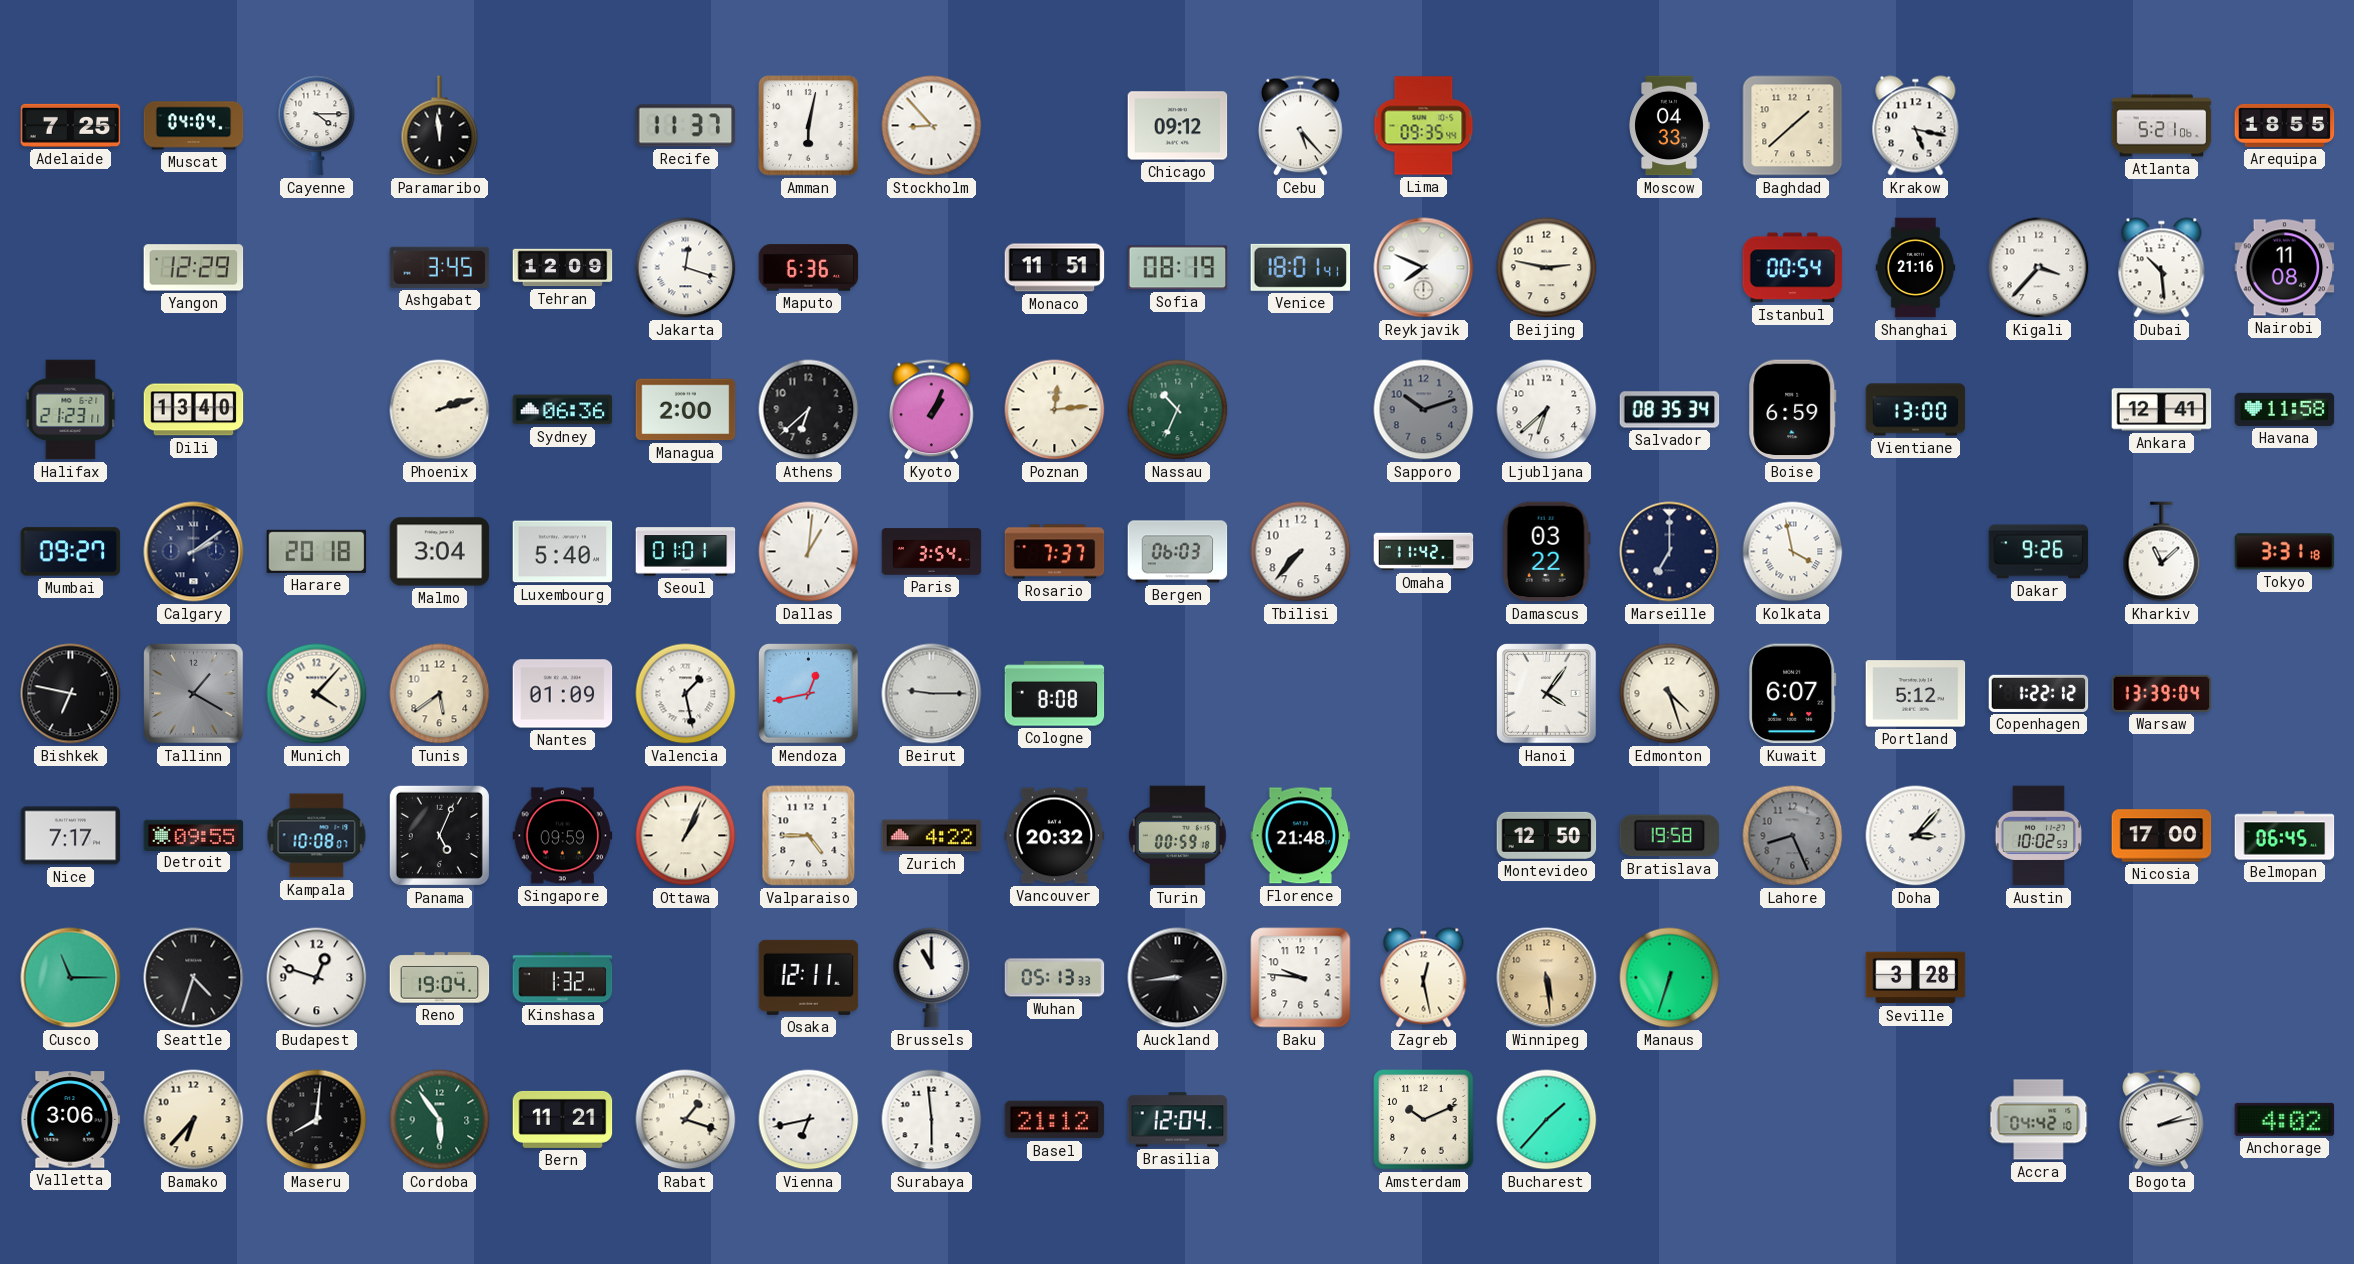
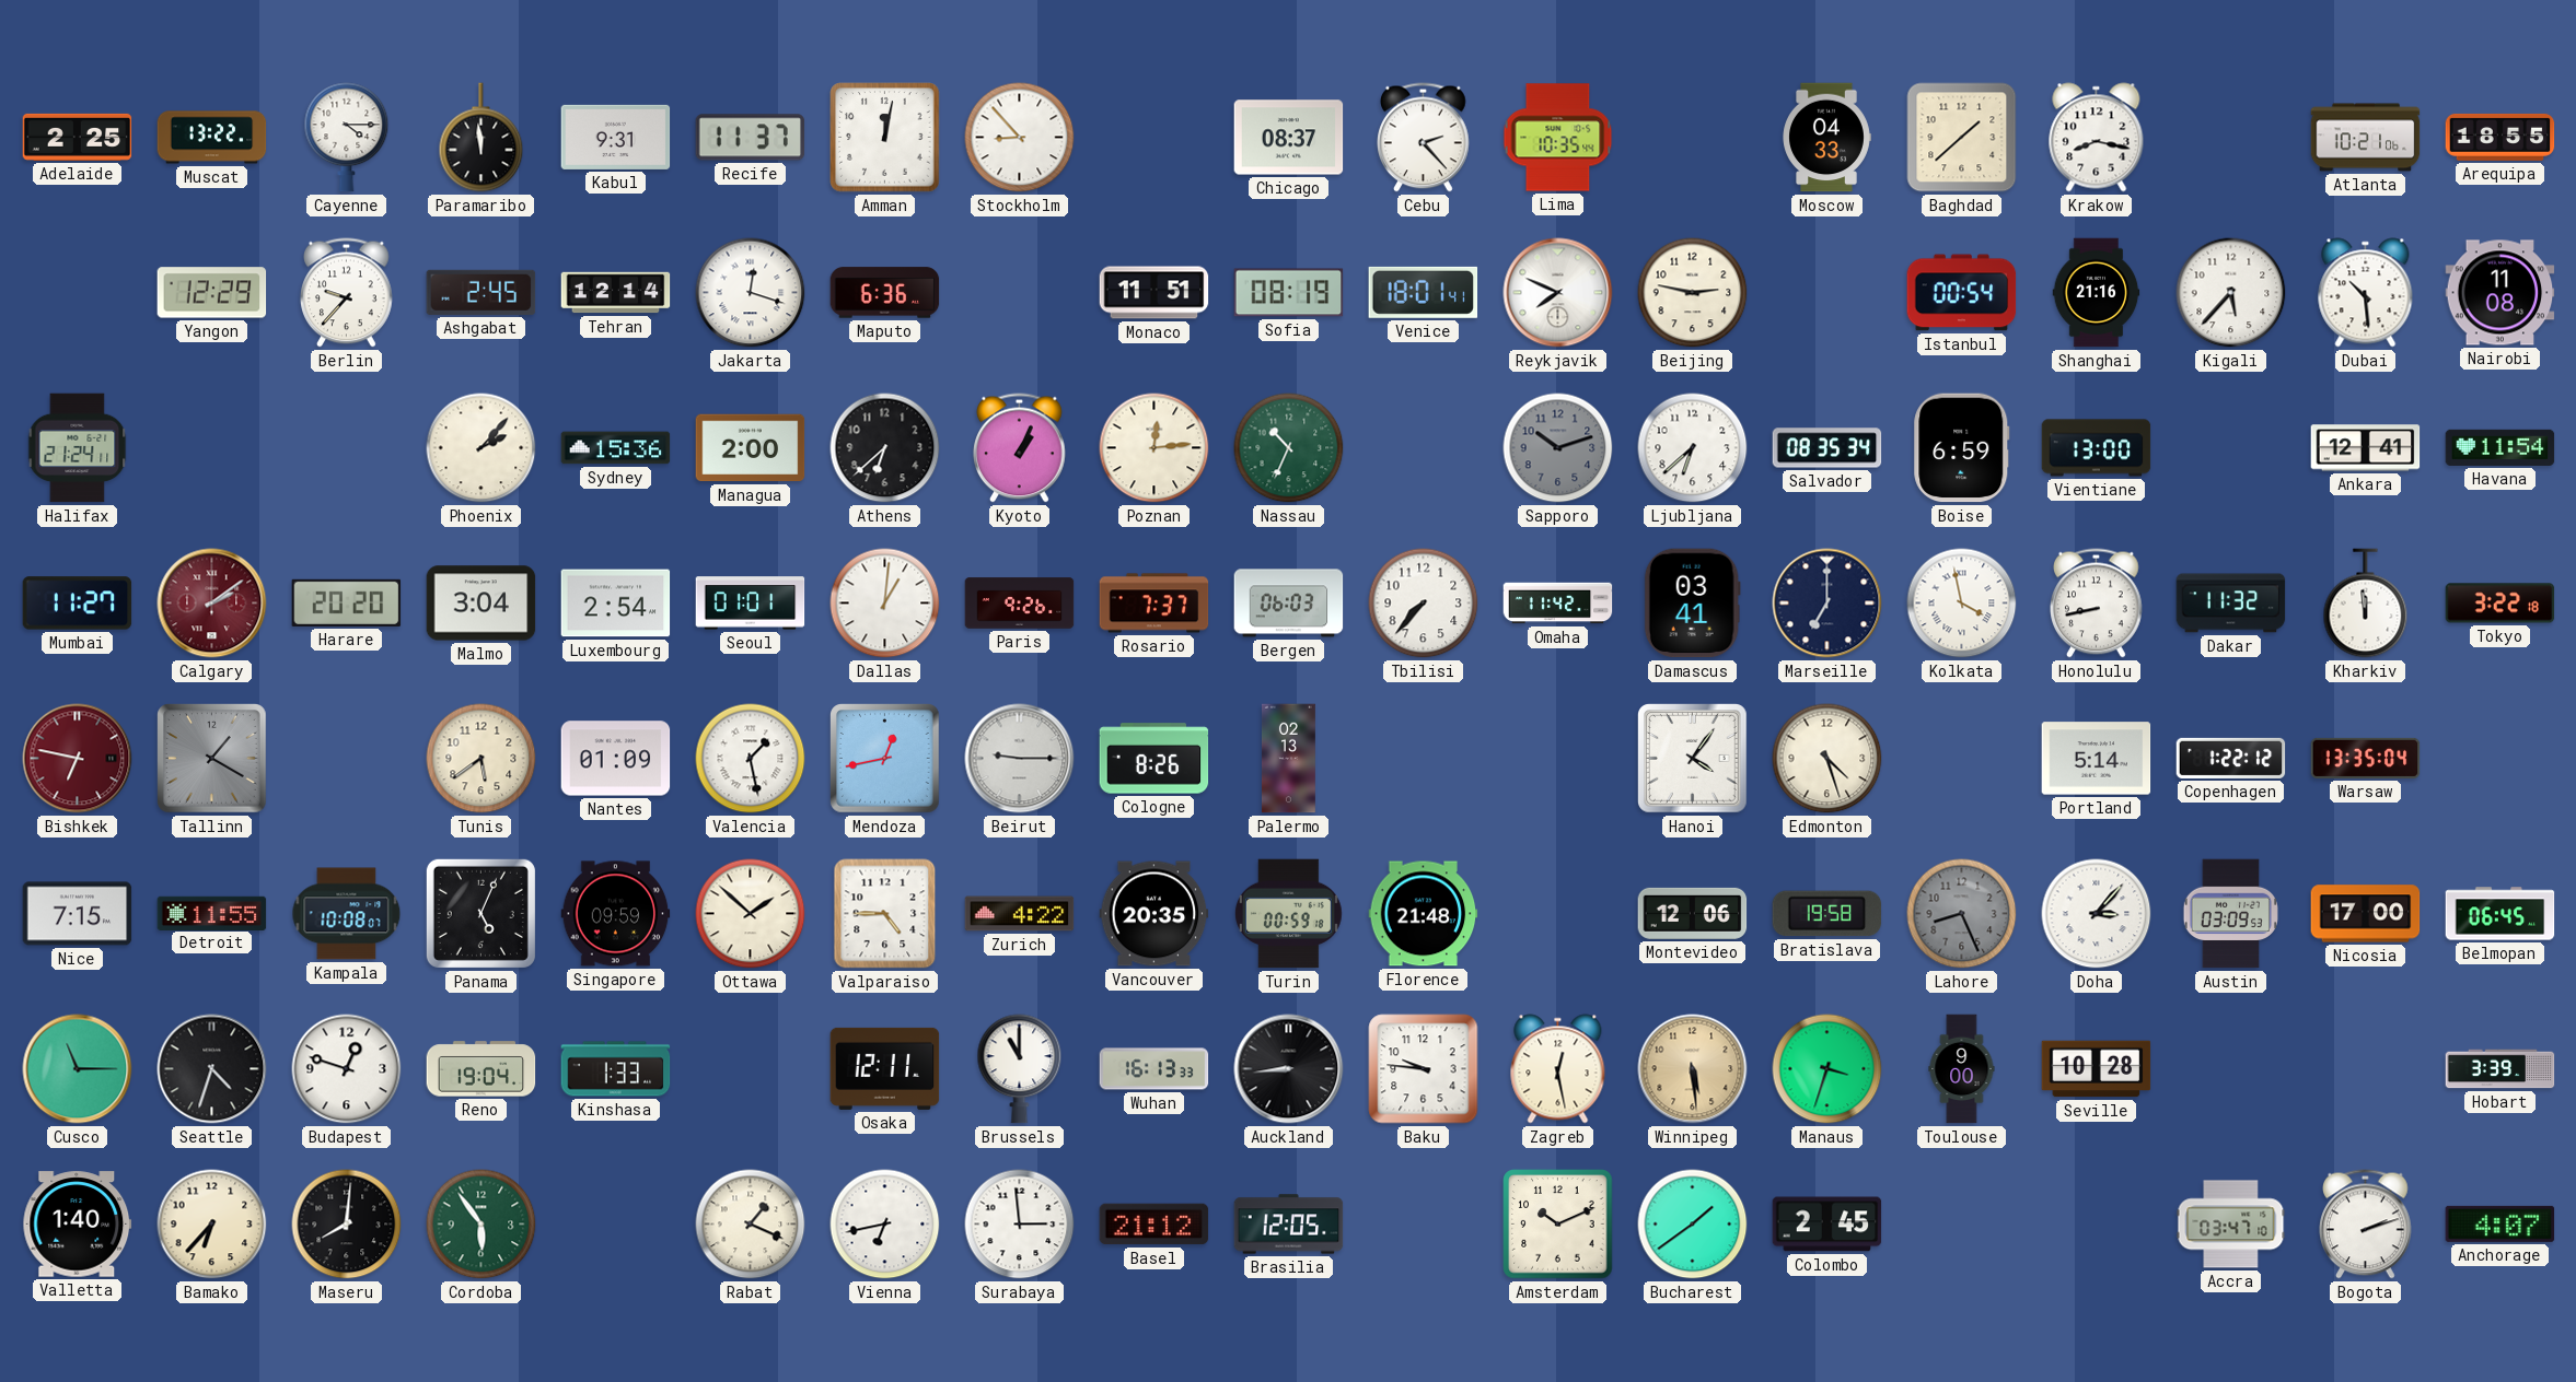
Adelaide: 7:25 -> 2:25
Muscat: 04:04 -> 13:22
Kabul: none -> 9:31
Amman: 6:02 -> 12:02
Chicago: 09:12 -> 08:37
Cebu: 5:23 -> 2:23
Lima: 09:35 -> 10:35
Krakow: 5:17 -> 8:17
Atlanta: 5:21 -> 10:21
Berlin: none -> 9:37
Ashgabat: 3:45 -> 2:45
Tehran: 12:09 -> 12:14
Kigali: 3:37 -> 5:37
Halifax: 21:23 -> 21:24
Dili: 13:40 -> none
Phoenix: 2:12 -> 2:07
Sydney: 06:36 -> 15:36
Havana: 11:58 -> 11:54
Mumbai: 09:27 -> 11:27
Calgary dial: navy -> burgundy
Harare: 20:18 -> 20:20
Luxembourg: 5:40 -> 2:54
Paris: 3:54 -> 9:26
Damascus: 03:22 -> 03:41
Honolulu: none -> 8:43
Dakar: 9:26 -> 11:32
Kharkiv: 11:08 -> 11:59
Tokyo: 3:31 -> 3:22
Bishkek dial: black -> burgundy
Munich: 4:07 -> none
Cologne: 8:08 -> 8:26
Palermo: none -> 02:13
Kuwait: 6:07 -> none
Portland: 5:12 -> 5:14
Warsaw: 13:39 -> 13:35
Nice: 7:17 -> 7:15
Detroit: 09:55 -> 11:55
Ottawa: 1:04 -> 1:52
Vancouver: 20:32 -> 20:35
Montevideo: 12:50 -> 12:06
Austin: 10:02 -> 03:09
Kinshasa: 1:32 -> 1:33
Wuhan: 05:13 -> 16:13
Manaus: 6:33 -> 3:33
Toulouse: none -> 9:00
Seville: 3:28 -> 10:28
Hobart: none -> 3:39
Valletta: 3:06 -> 1:40
Bern: 11:21 -> none
Rabat: 1:18 -> 1:19
Surabaya: 5:59 -> 2:59
Brasilia: 12:04 -> 12:05
Bucharest: 1:37 -> 1:39
Colombo: none -> 2:45
Accra: 04:42 -> 03:47
Bogota: 2:13 -> 2:12
Anchorage: 4:02 -> 4:07
